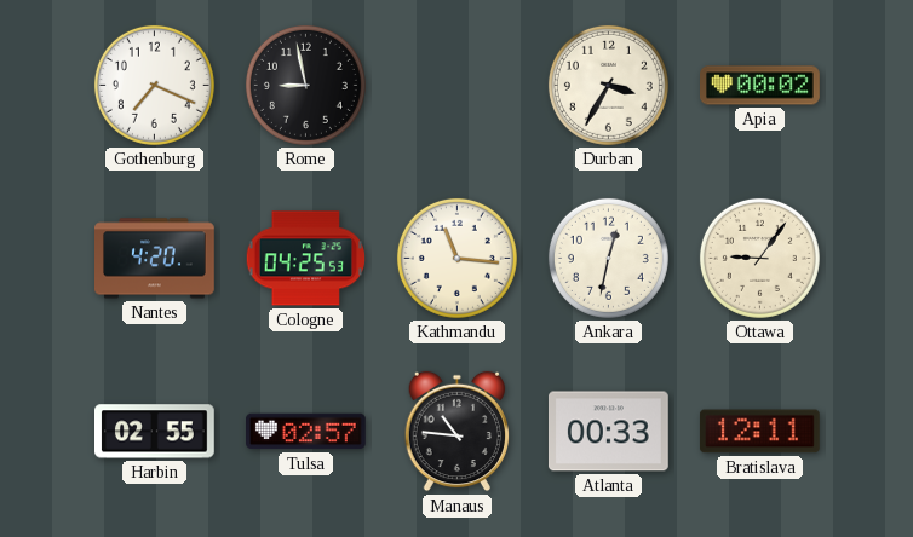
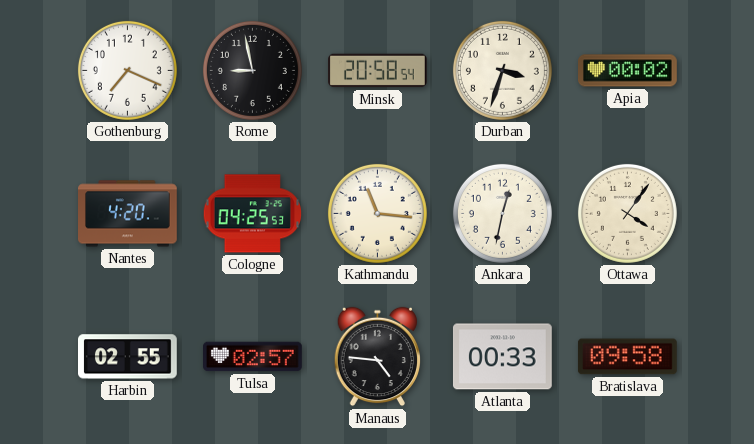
Minsk: none -> 20:58
Durban: 3:35 -> 3:33
Ottawa: 9:06 -> 4:06
Manaus: 10:46 -> 4:46
Bratislava: 12:11 -> 09:58
